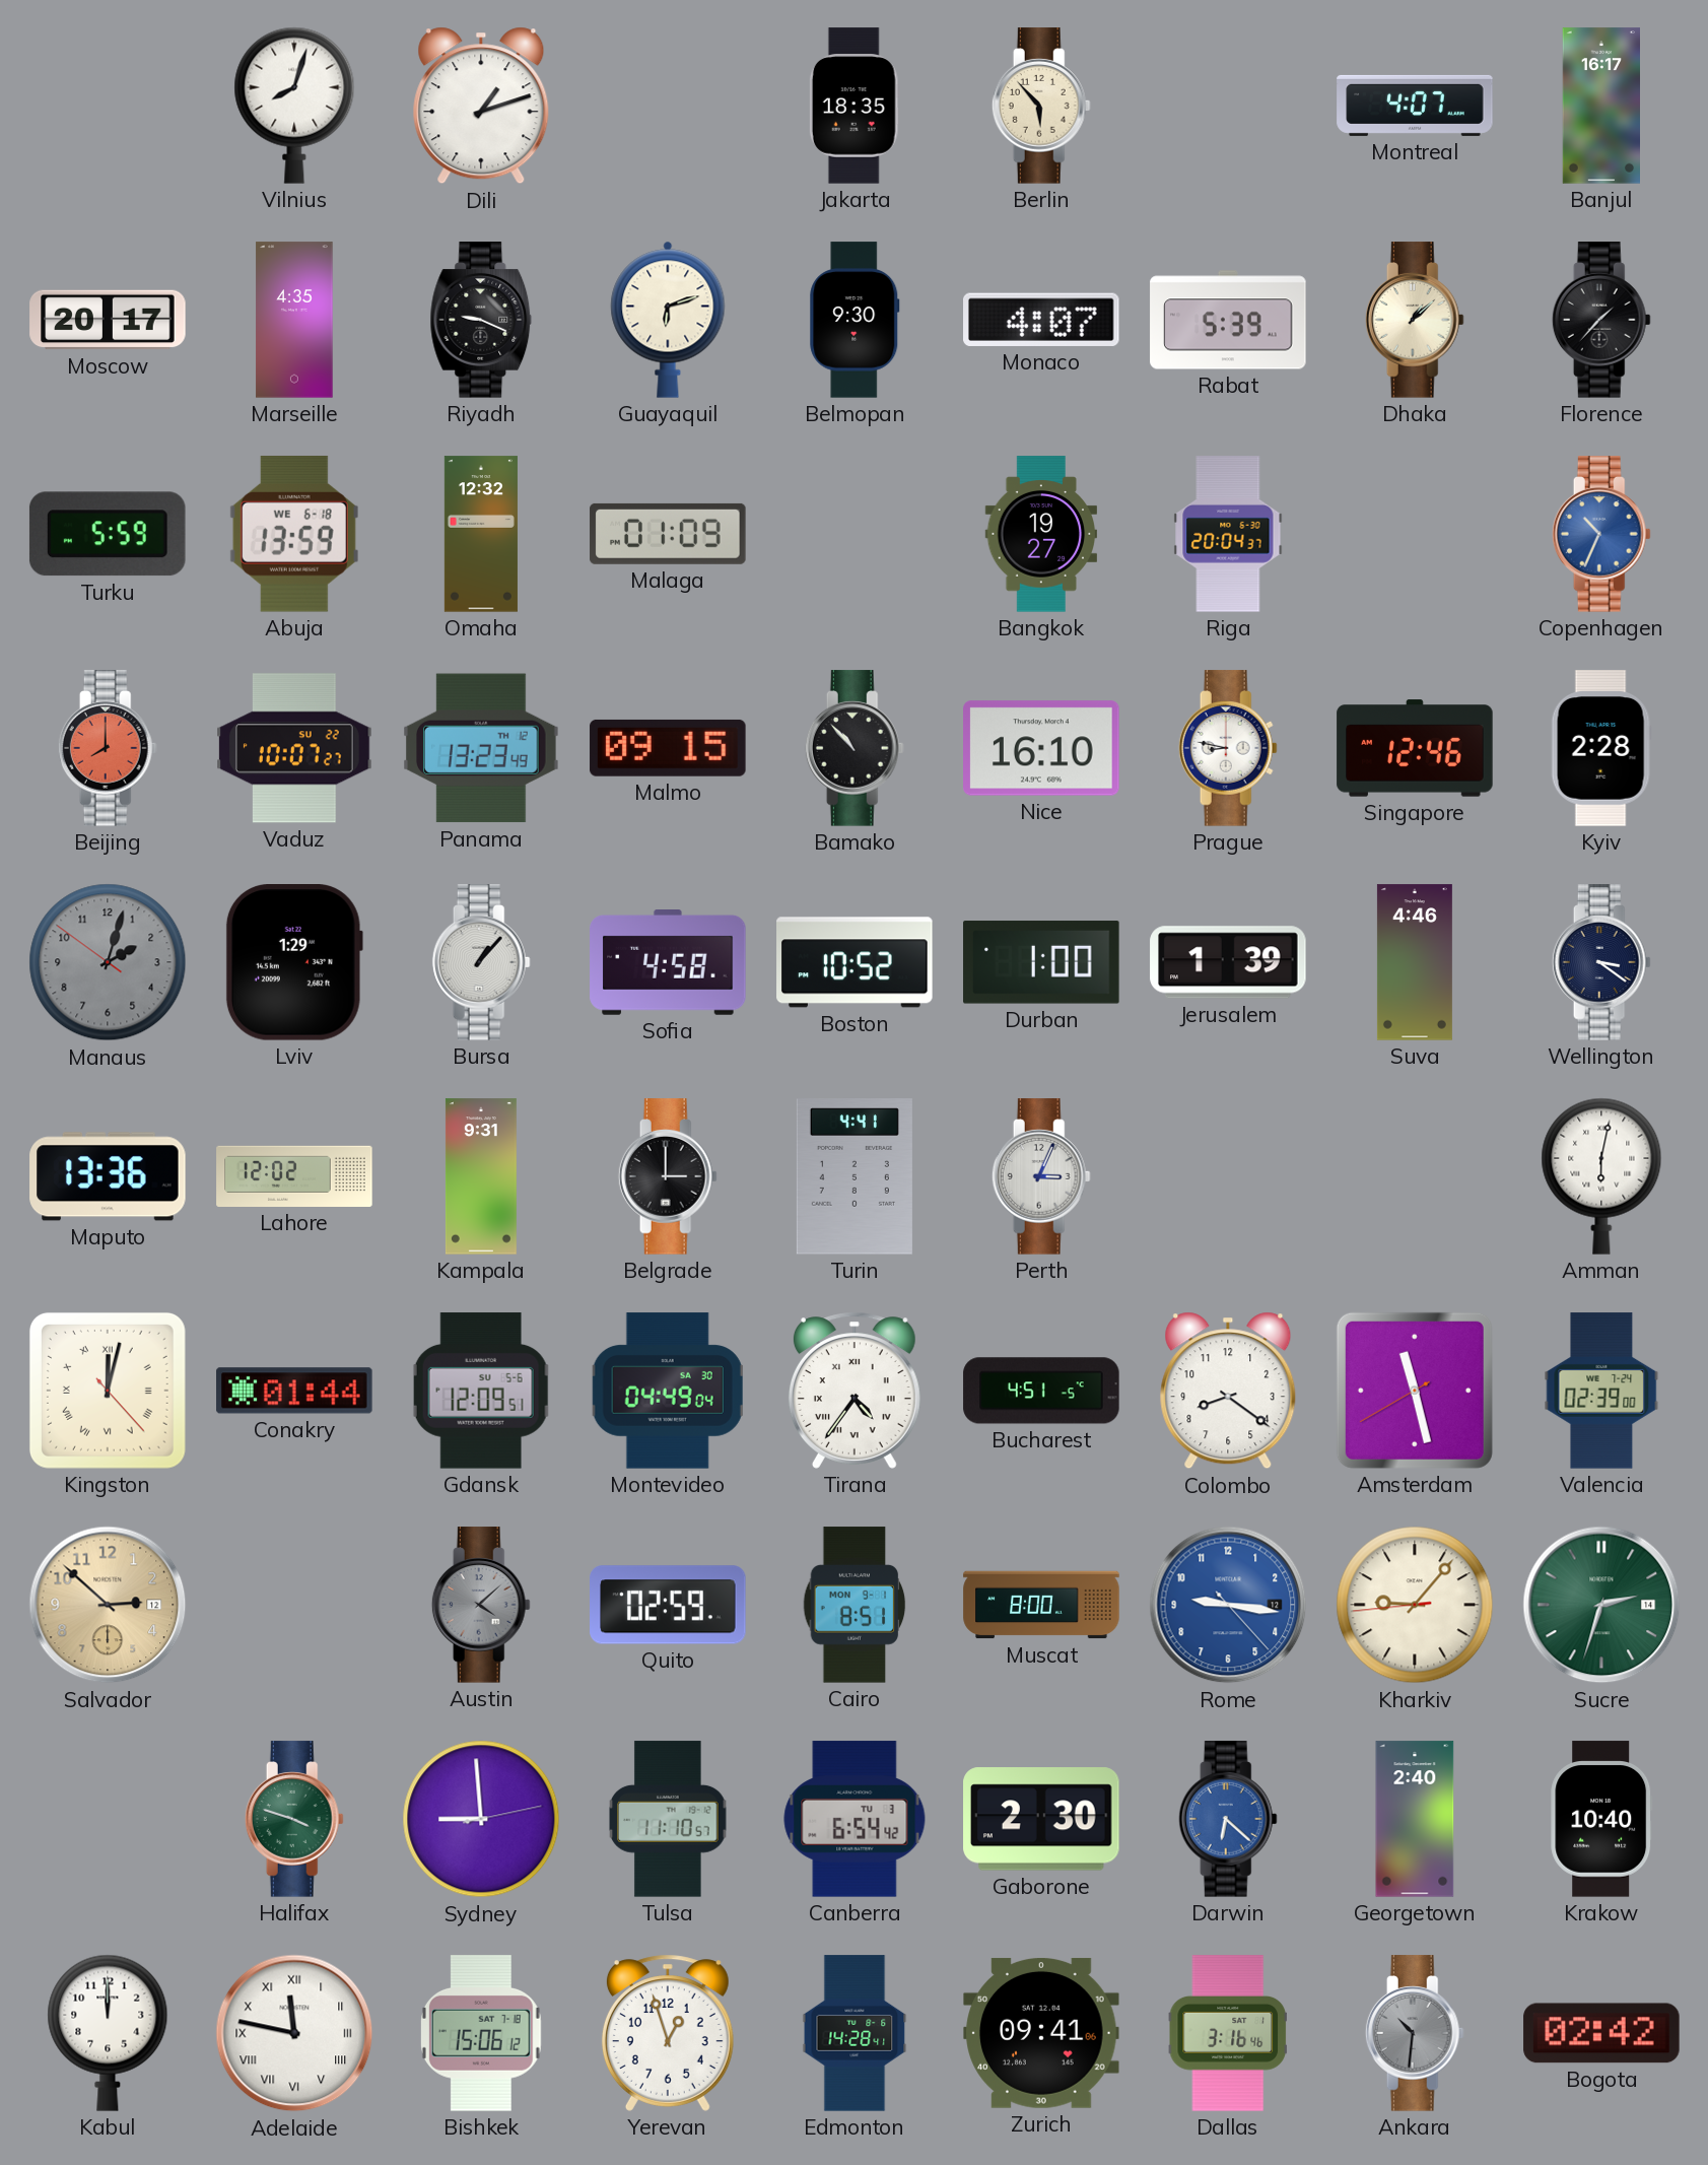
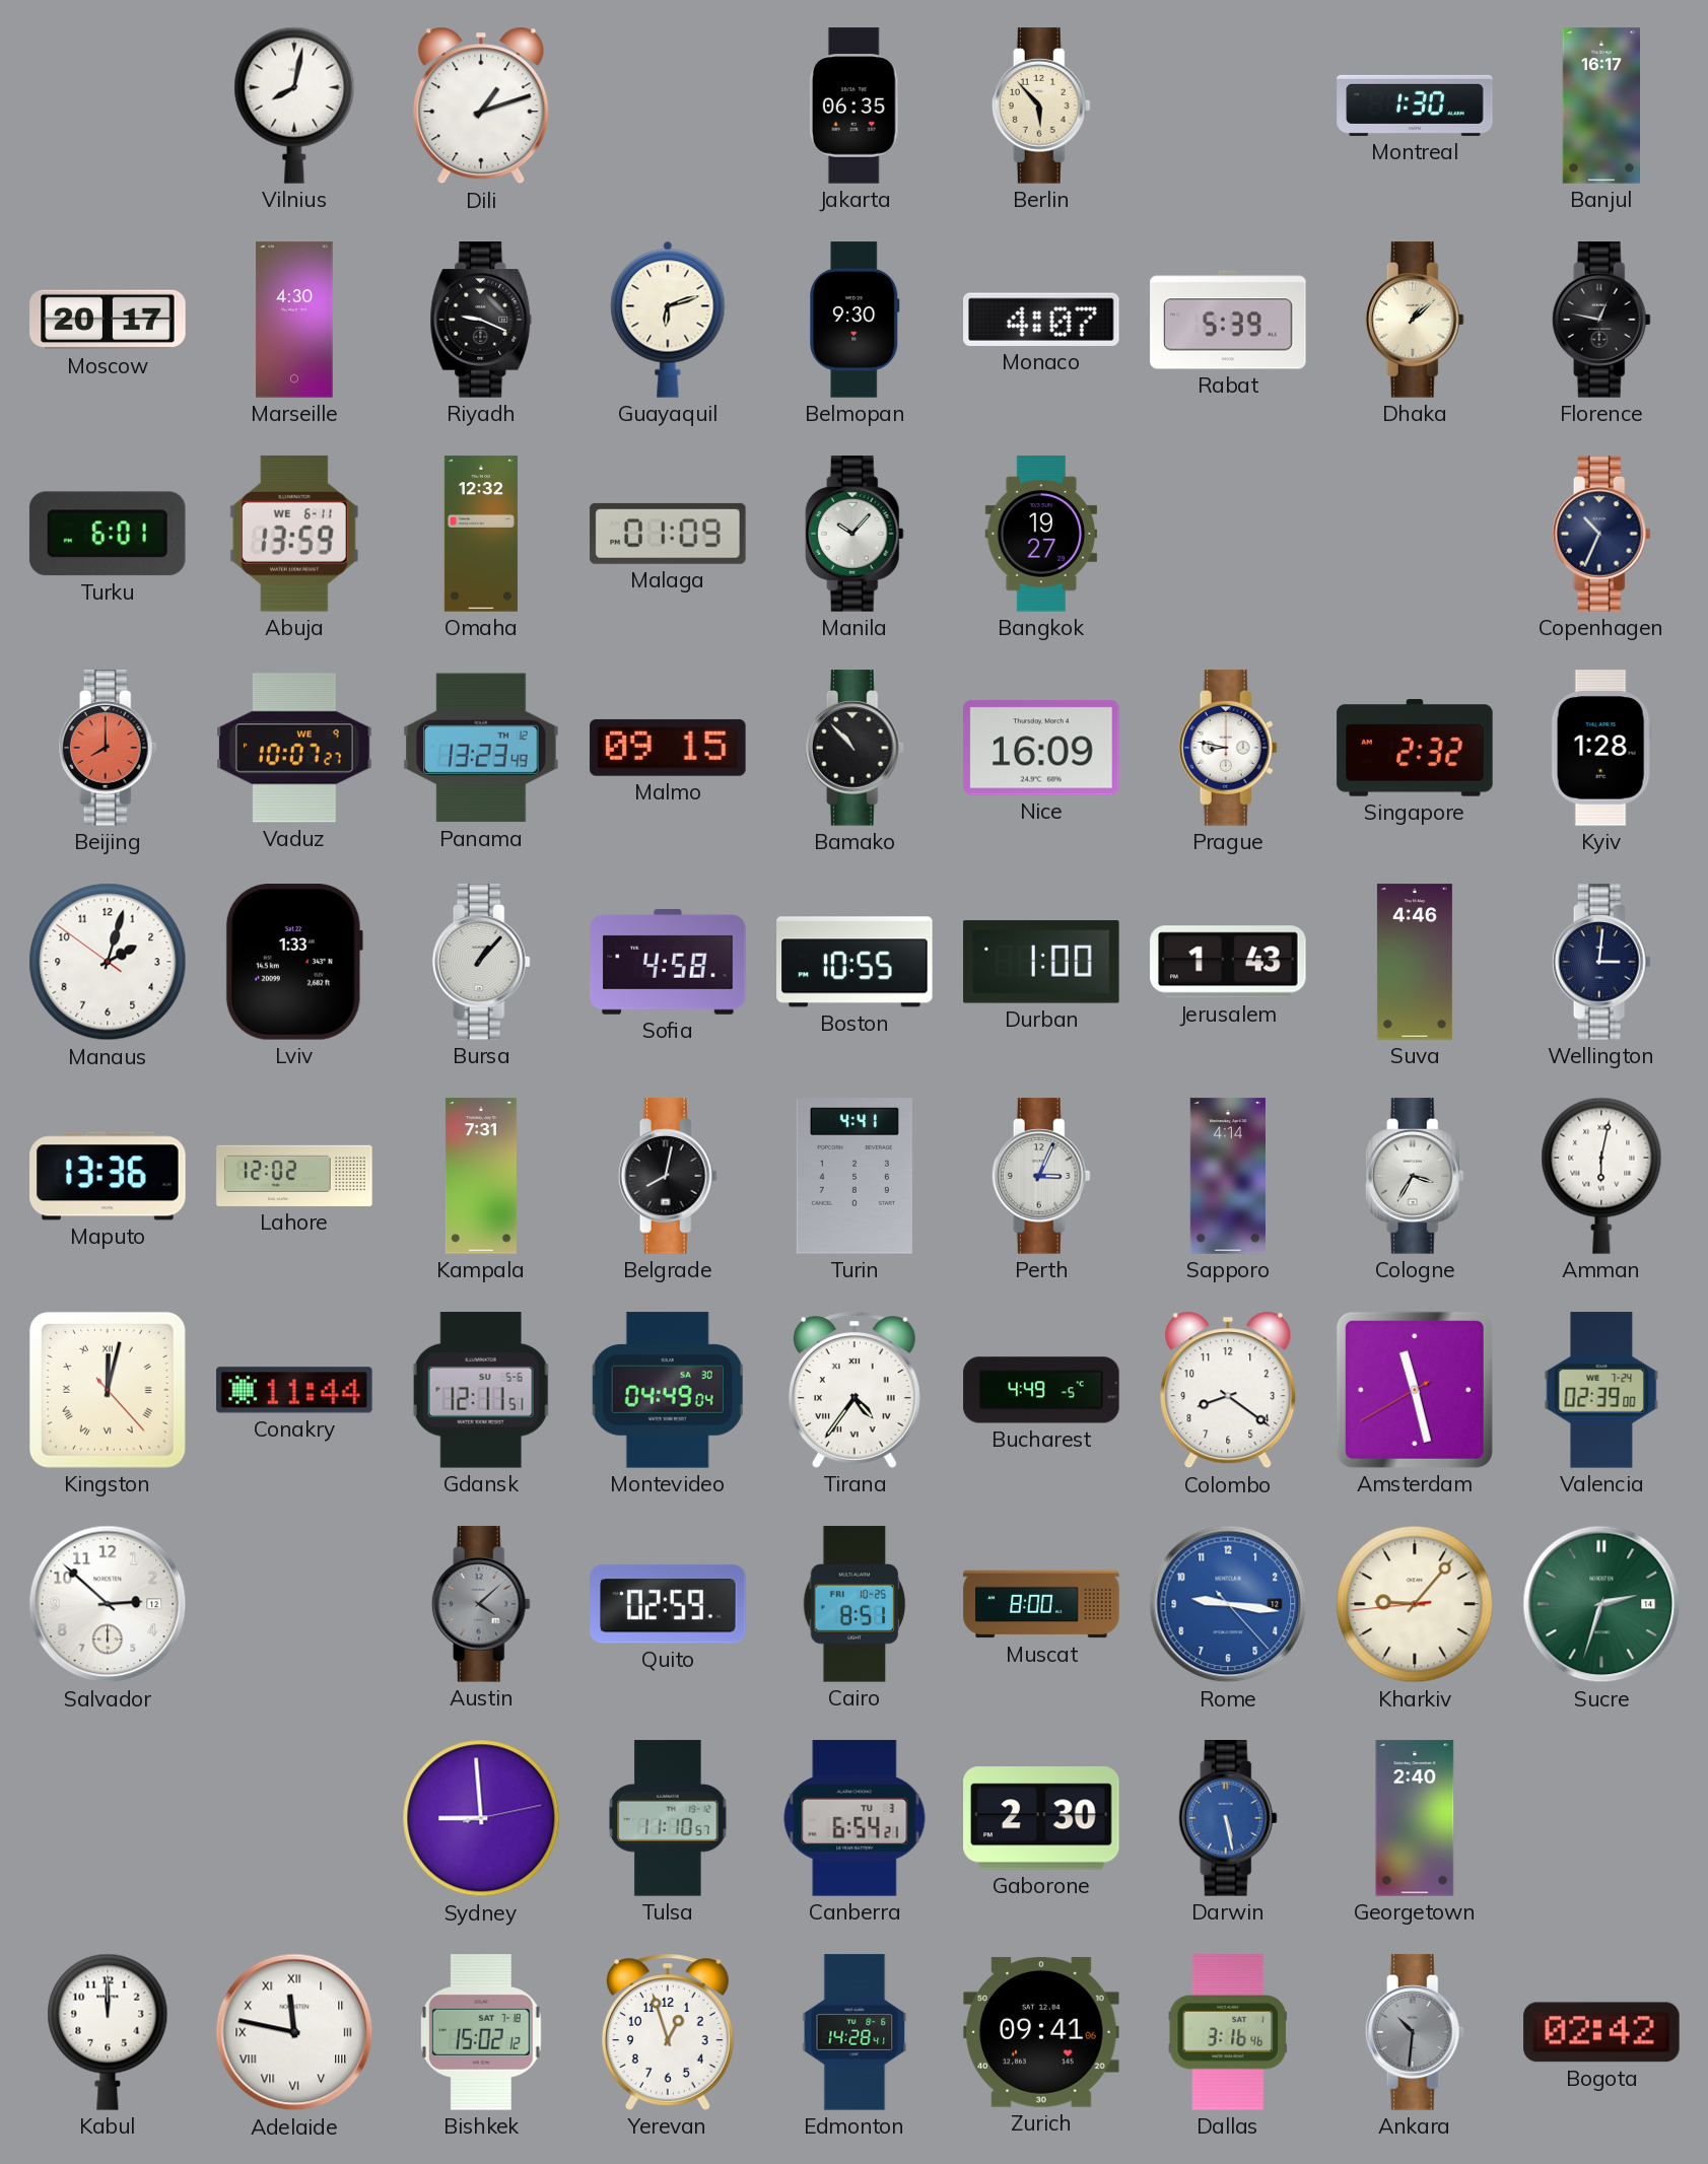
Vilnius: 8:03 -> 8:02
Jakarta: 18:35 -> 06:35
Montreal: 4:07 -> 1:30
Marseille: 4:35 -> 4:30
Florence: 1:37 -> 12:47
Turku: 5:59 -> 6:01
Abuja date: WE 6-18 -> WE 6-11
Manila: none -> 10:07
Riga: 20:04 -> none
Copenhagen dial: blue -> navy
Vaduz date: SU 22 -> WE 9
Nice: 16:10 -> 16:09
Singapore: 12:46 -> 2:32
Kyiv: 2:28 -> 1:28
Manaus dial: grey -> white
Lviv: 1:29 -> 1:33
Boston: 10:52 -> 10:55
Jerusalem: 1:39 -> 1:43
Wellington: 3:21 -> 3:01
Kampala: 9:31 -> 7:31
Belgrade: 3:00 -> 8:02
Sapporo: none -> 4:14
Cologne: none -> 3:35
Conakry: 01:44 -> 11:44
Gdansk: 12:09 -> 12:11
Bucharest: 4:51 -> 4:49
Salvador dial: champagne -> white
Cairo date: MON 9-1 -> FRI 10-25
Halifax: 3:48 -> none
Canberra: 6:54:42 -> 6:54:21
Darwin: 6:22 -> 5:28
Krakow: 10:40 -> none
Bishkek: 15:06 -> 15:02
